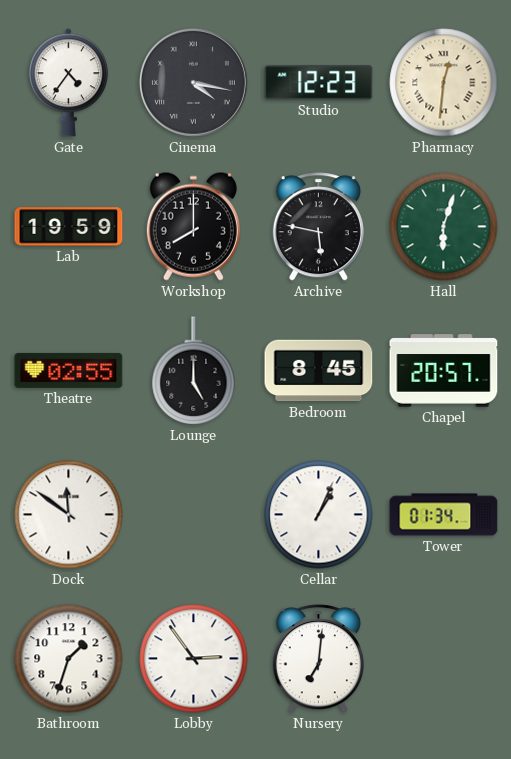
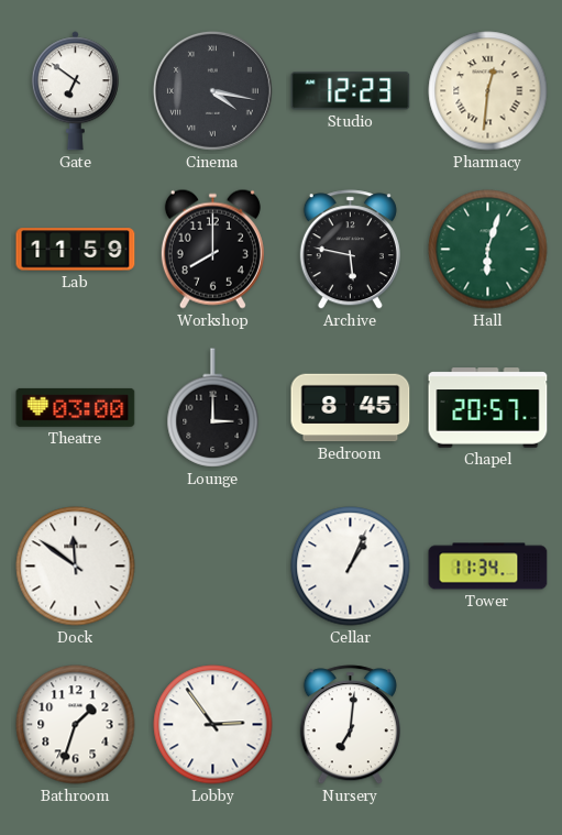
Gate: 4:36 -> 6:51
Lab: 19:59 -> 11:59
Theatre: 02:55 -> 03:00
Lounge: 5:00 -> 3:00
Tower: 01:34 -> 11:34
